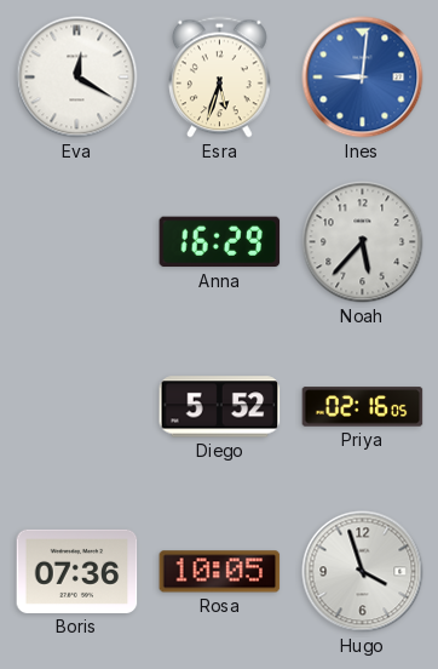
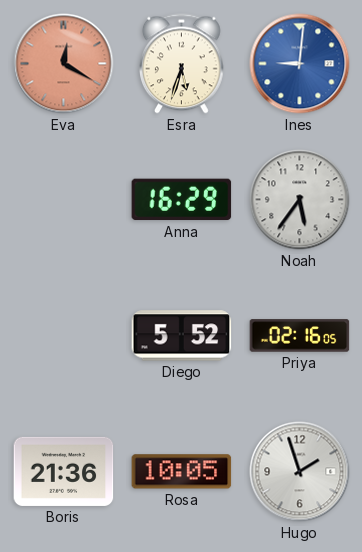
Eva dial: white -> salmon
Noah: 5:37 -> 5:36
Boris: 07:36 -> 21:36
Hugo: 3:57 -> 1:57
